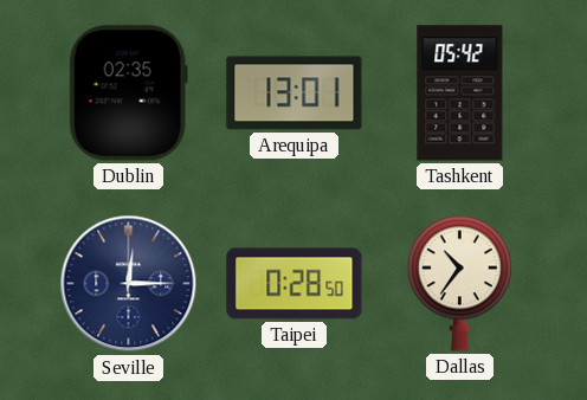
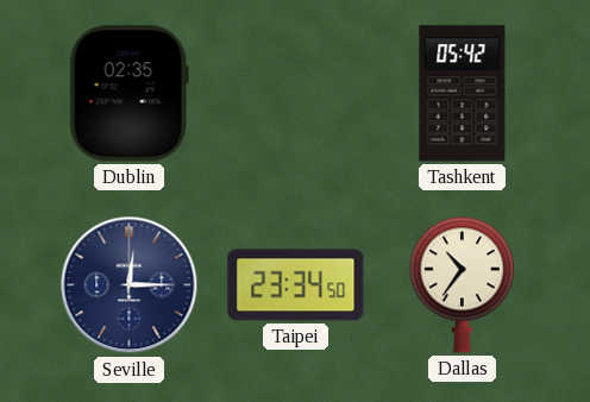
Arequipa: 13:01 -> none
Taipei: 0:28 -> 23:34
